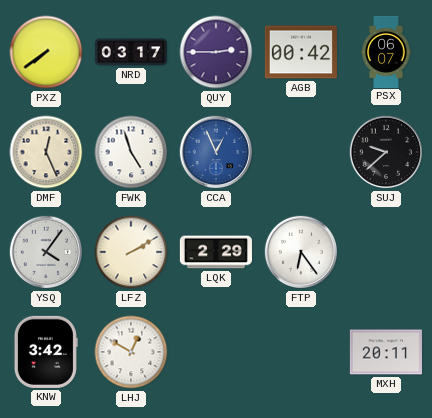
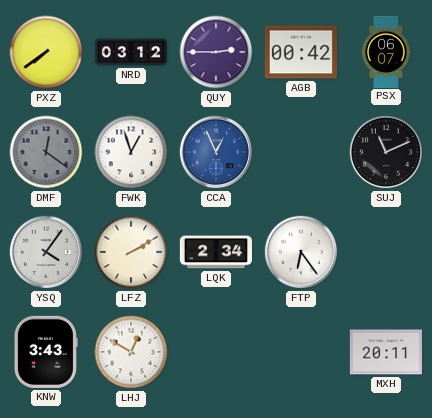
NRD: 03:17 -> 03:12
DMF: 12:26 -> 12:21
DMF dial: cream -> grey
FWK: 4:57 -> 12:57
SUJ: 9:38 -> 11:11
LQK: 2:29 -> 2:34
KNW: 3:42 -> 3:43
